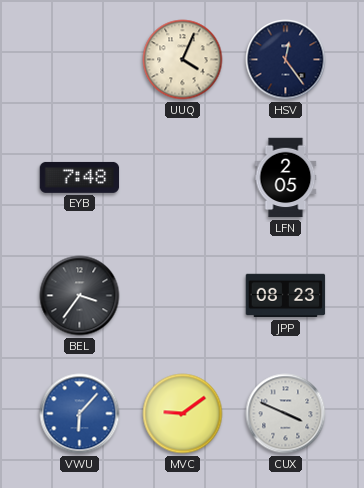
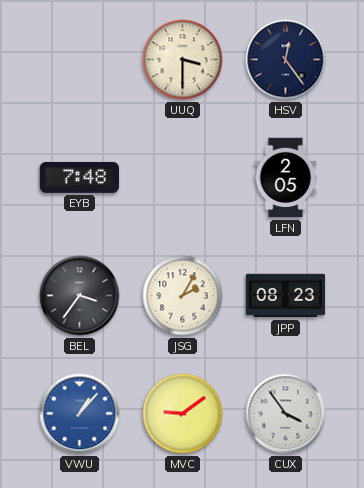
UUQ: 4:04 -> 3:30
JSG: none -> 2:05
VWU: 6:07 -> 1:07
CUX: 3:49 -> 3:54
